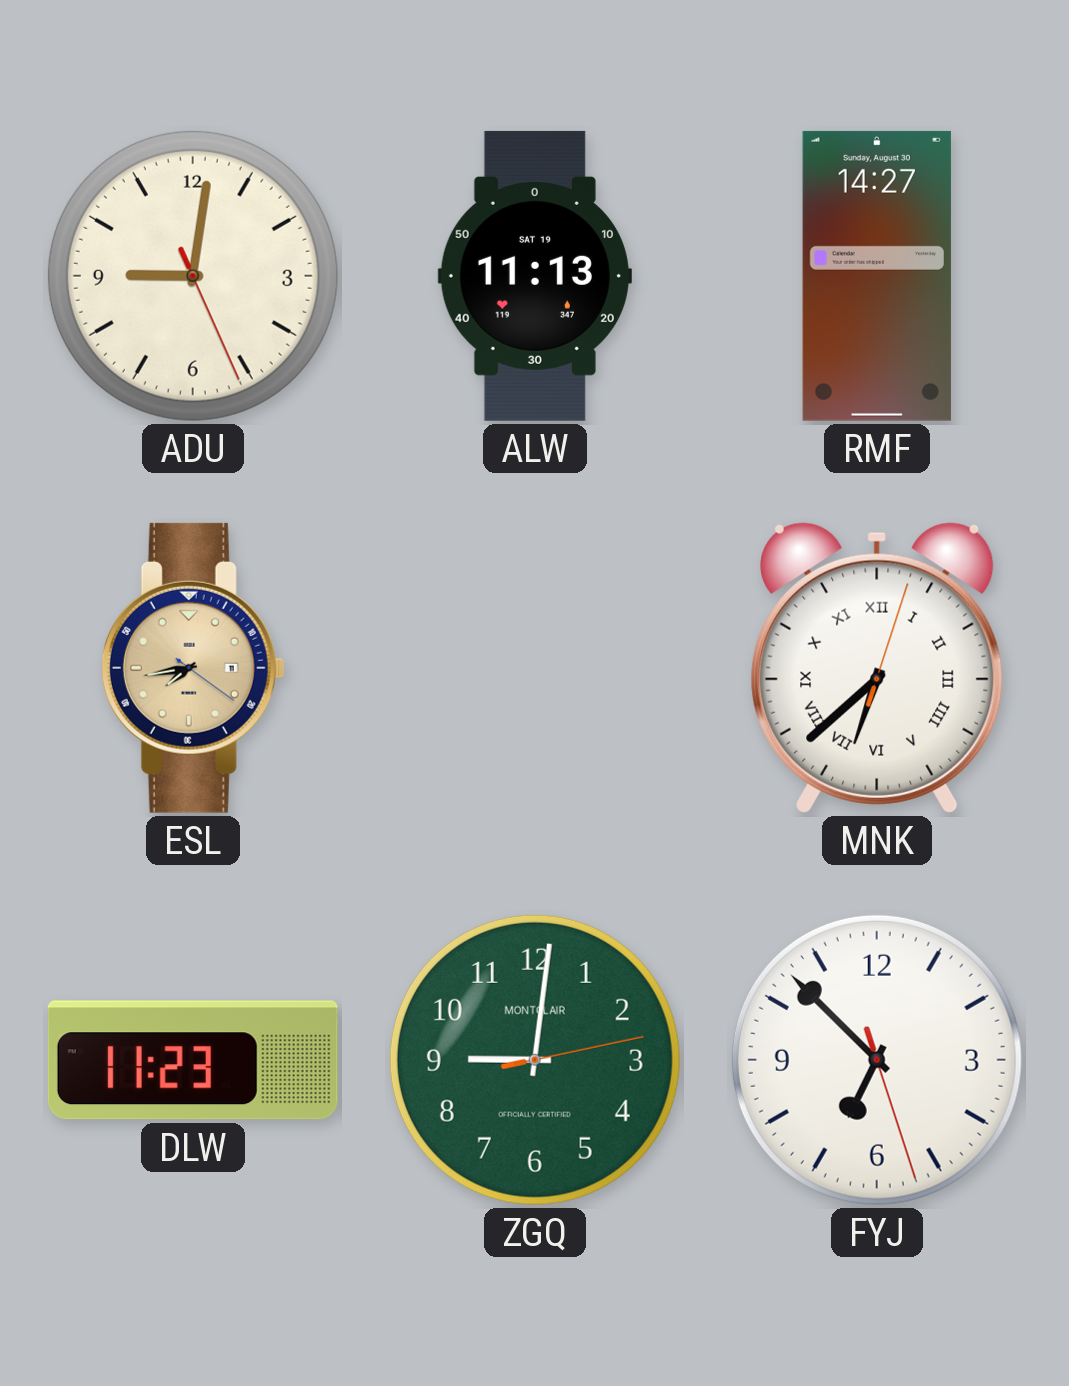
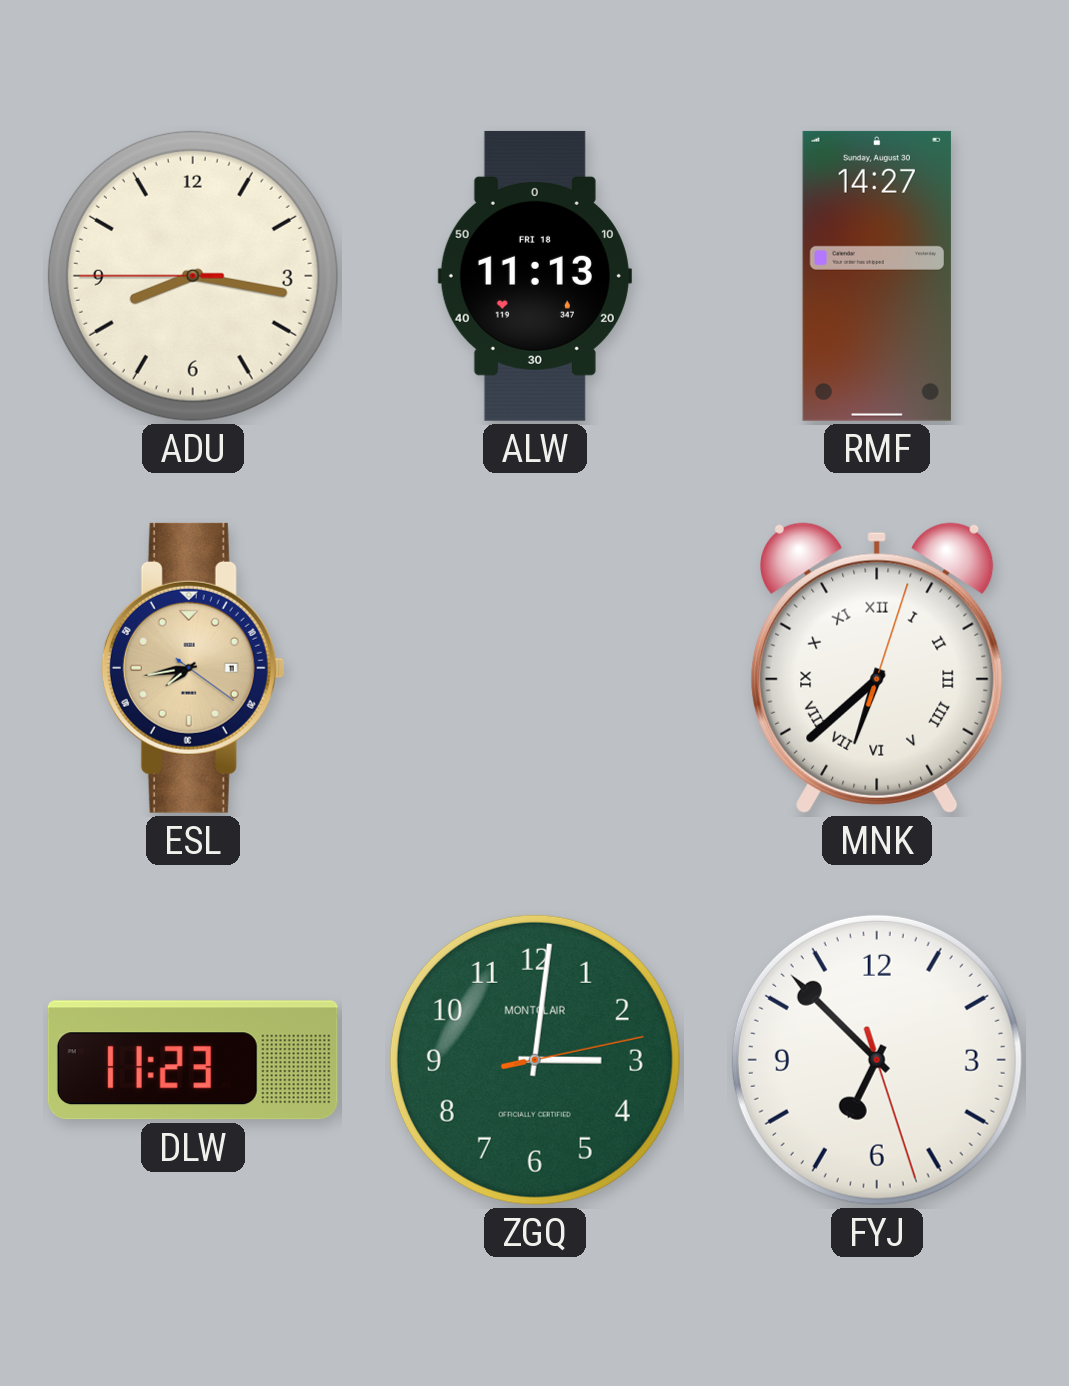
ADU: 9:01 -> 8:16
ALW date: SAT 19 -> FRI 18
ZGQ: 9:01 -> 3:01
